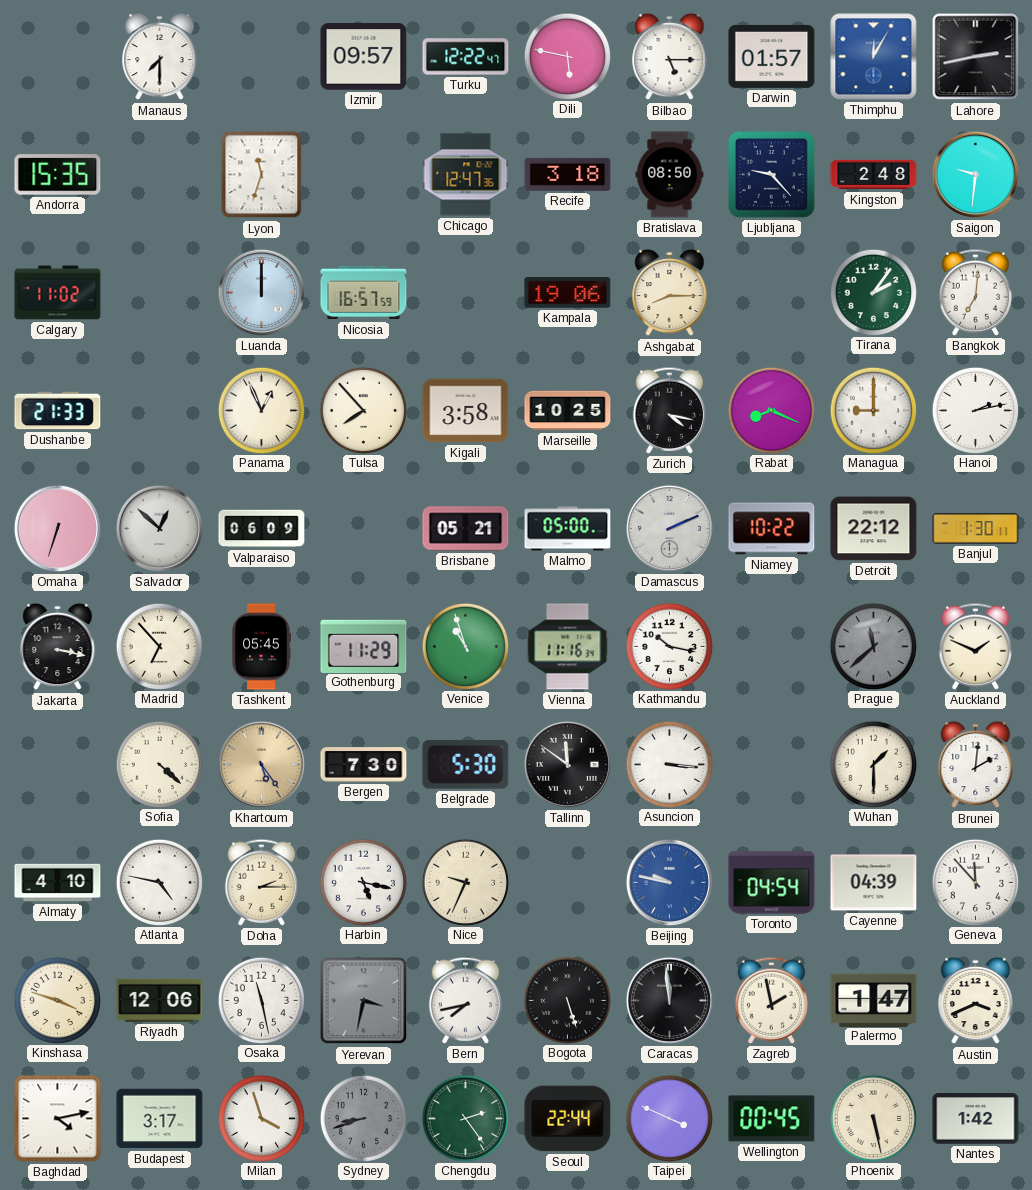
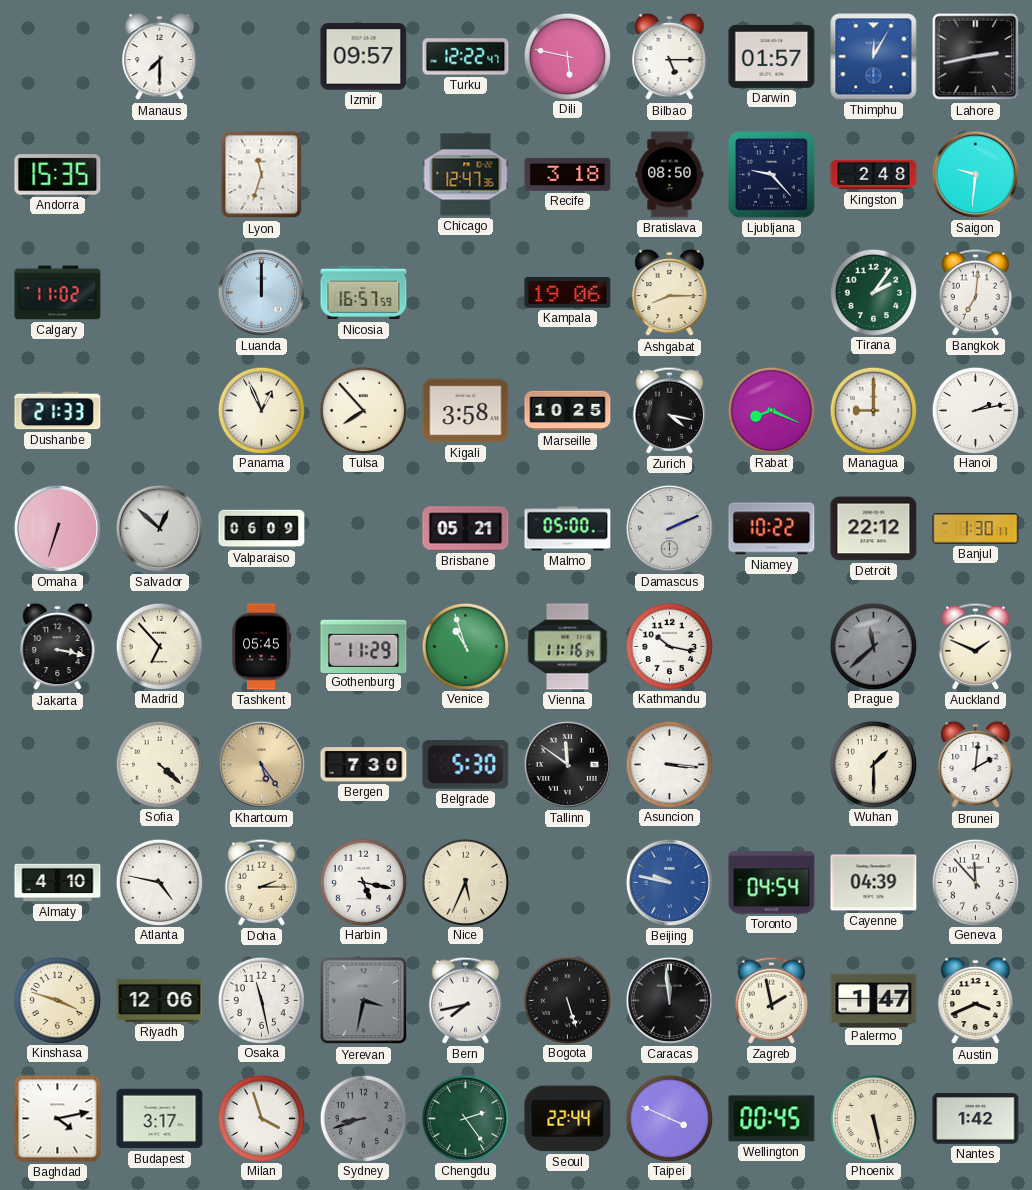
Nice: 9:34 -> 5:34
